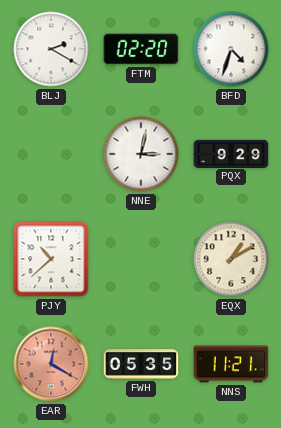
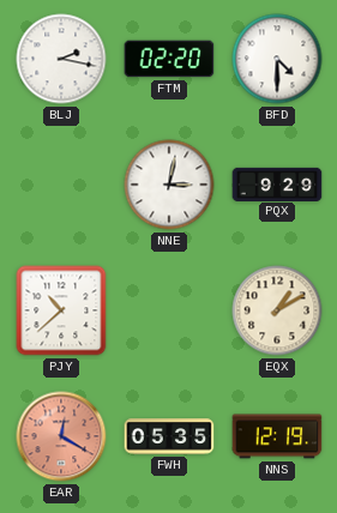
BLJ: 2:20 -> 2:17
BFD: 4:33 -> 4:30
NNS: 11:21 -> 12:19
